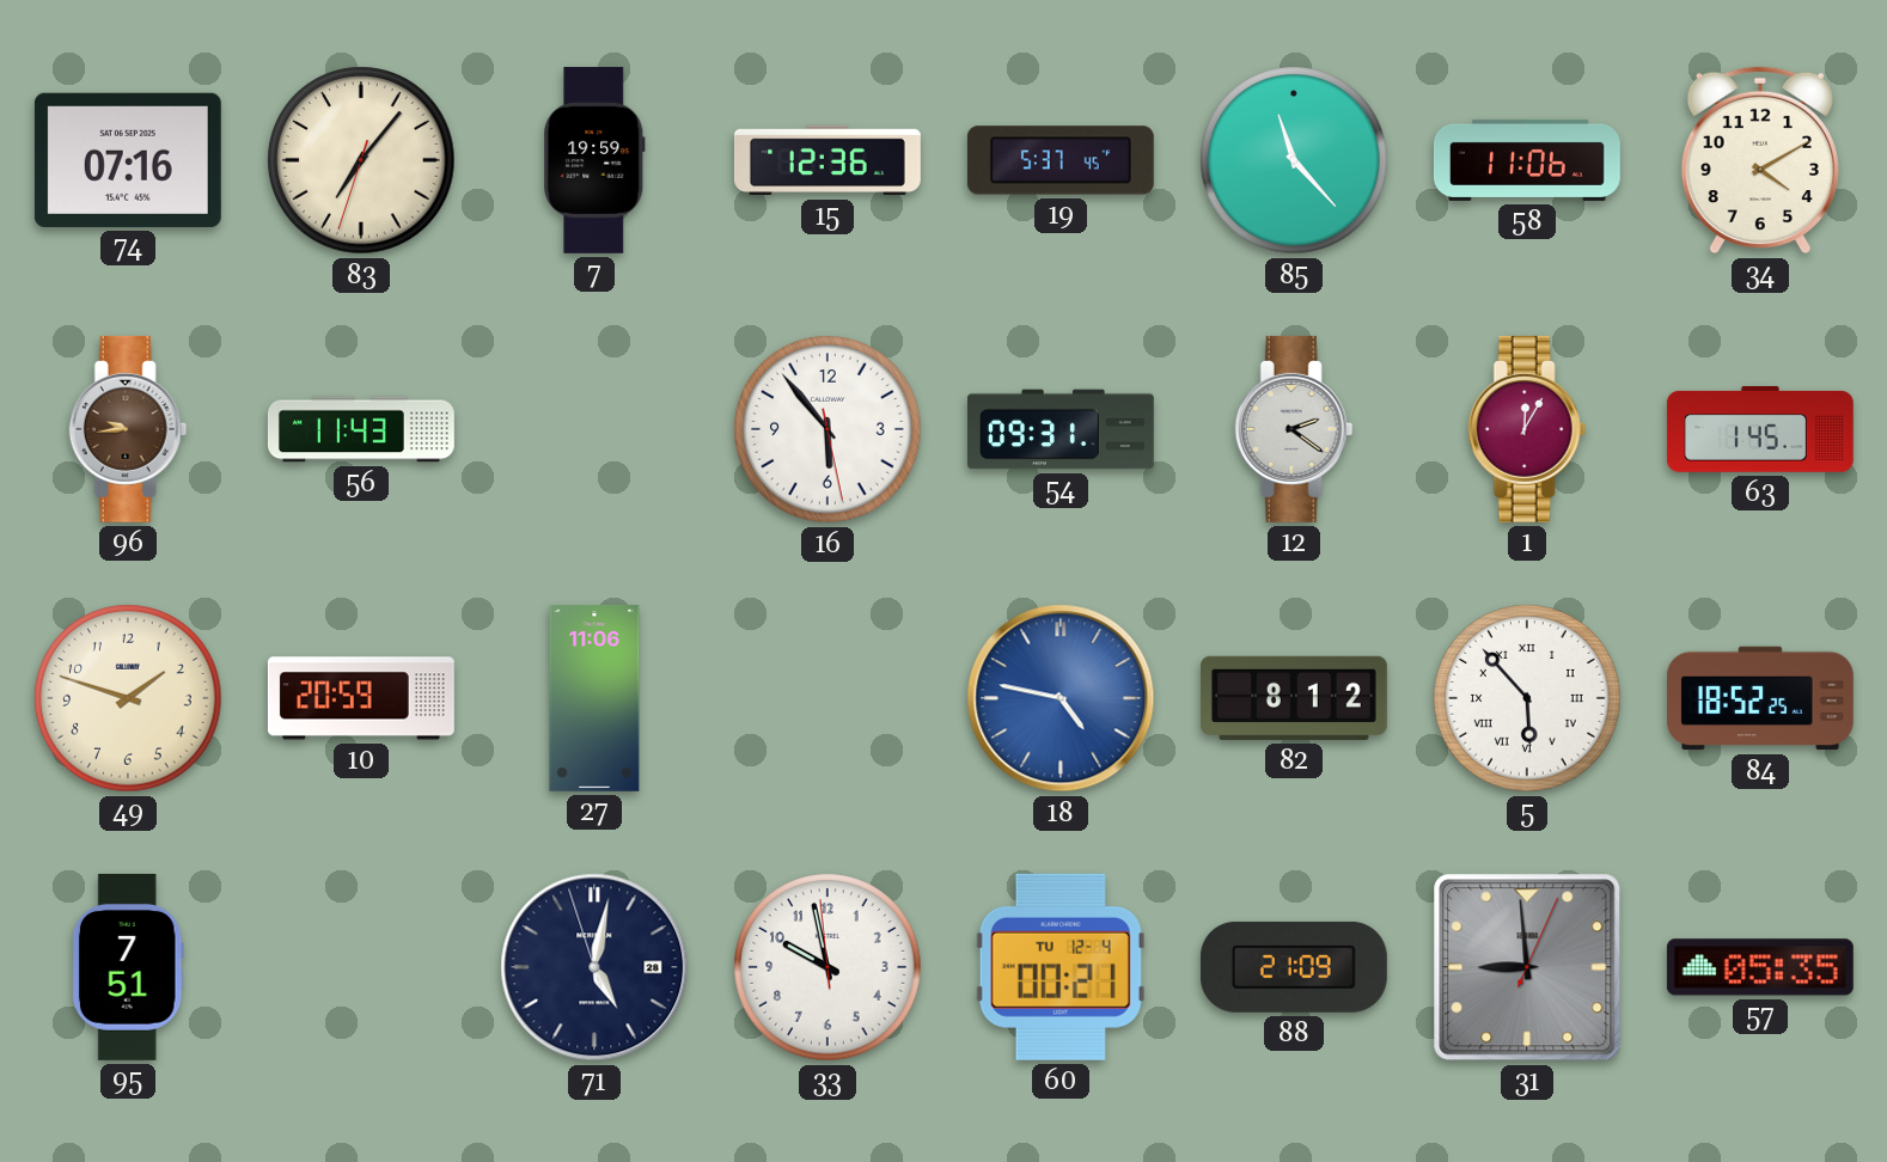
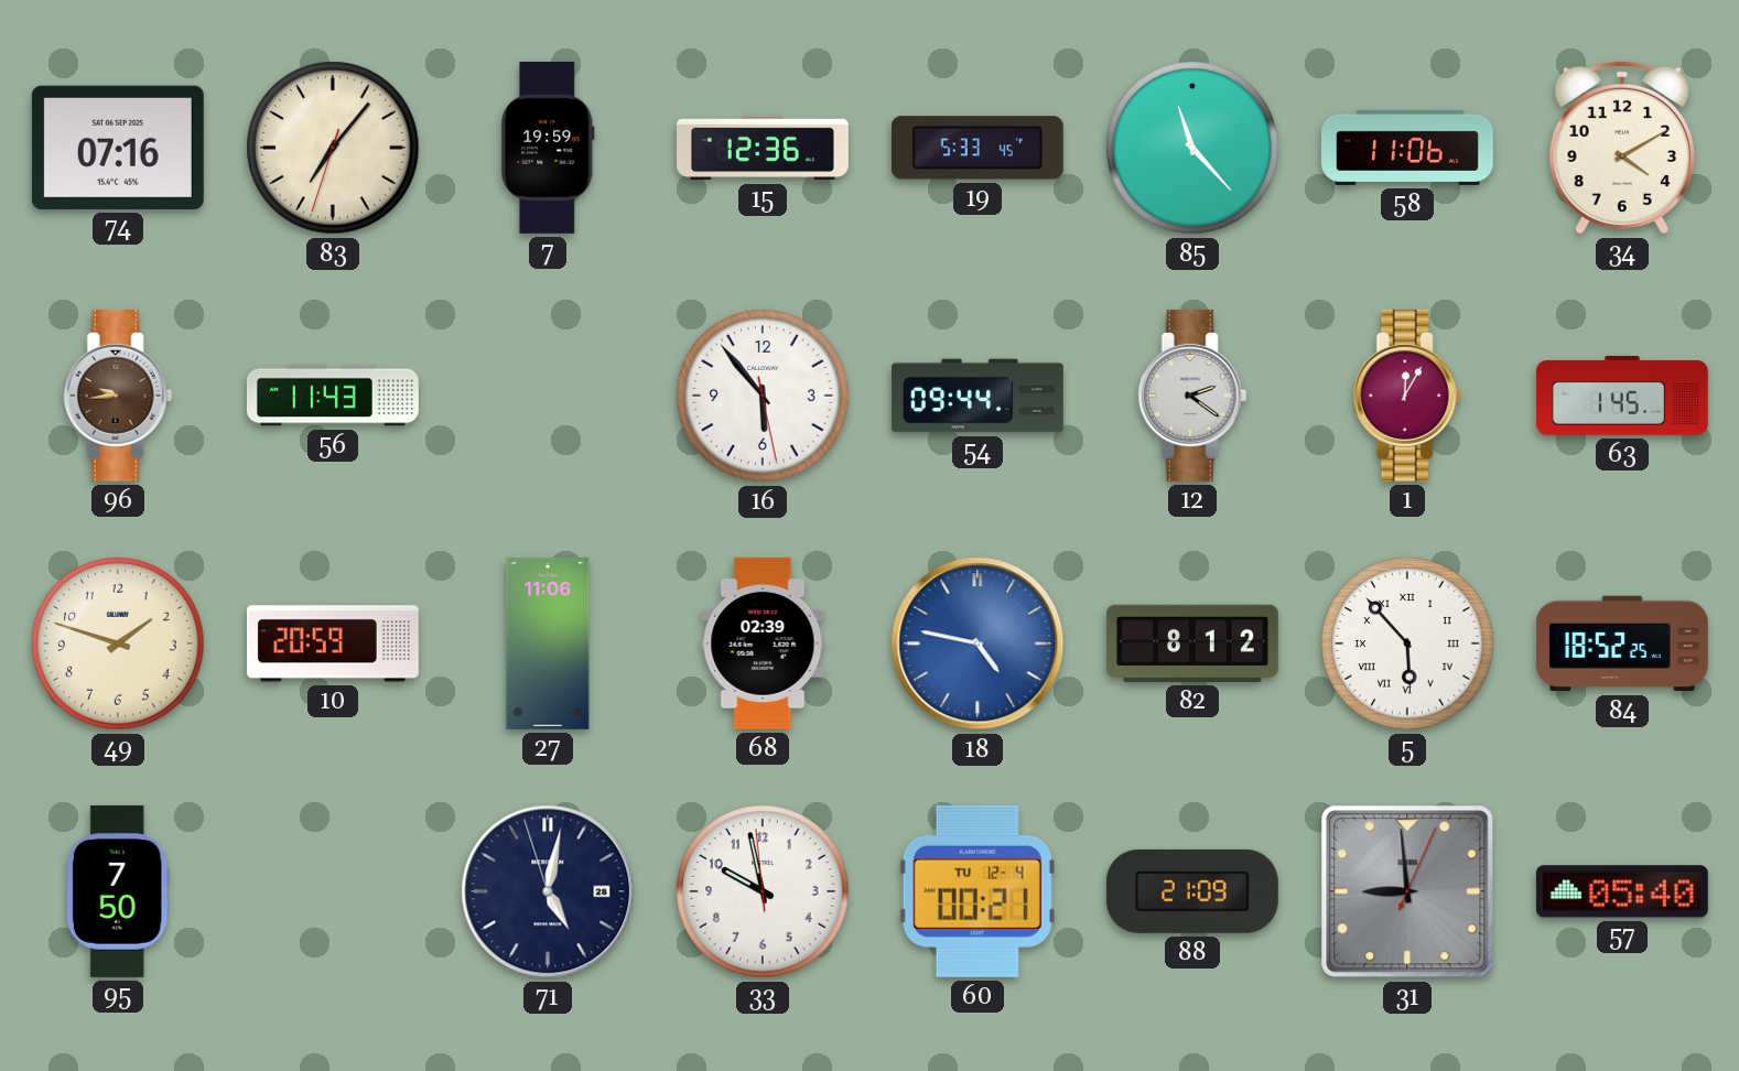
19: 5:37 -> 5:33
54: 09:31 -> 09:44
68: none -> 02:39
95: 7:51 -> 7:50
57: 05:35 -> 05:40
